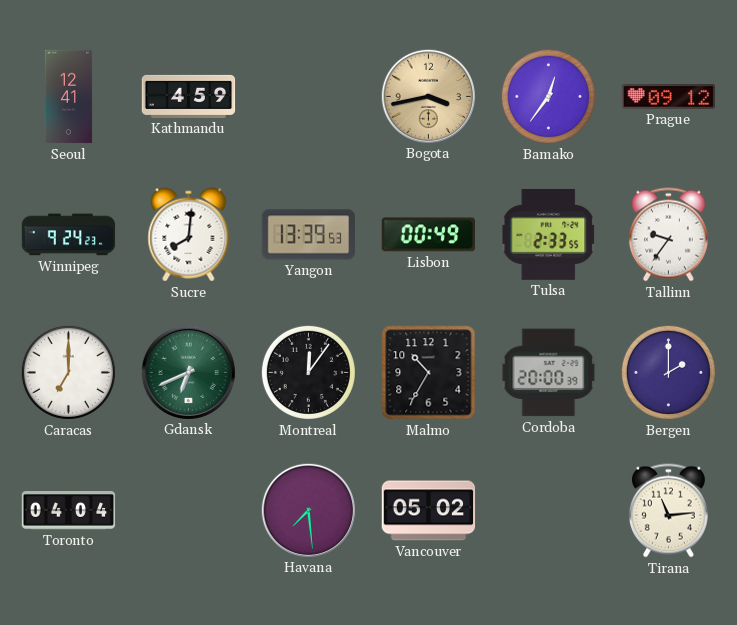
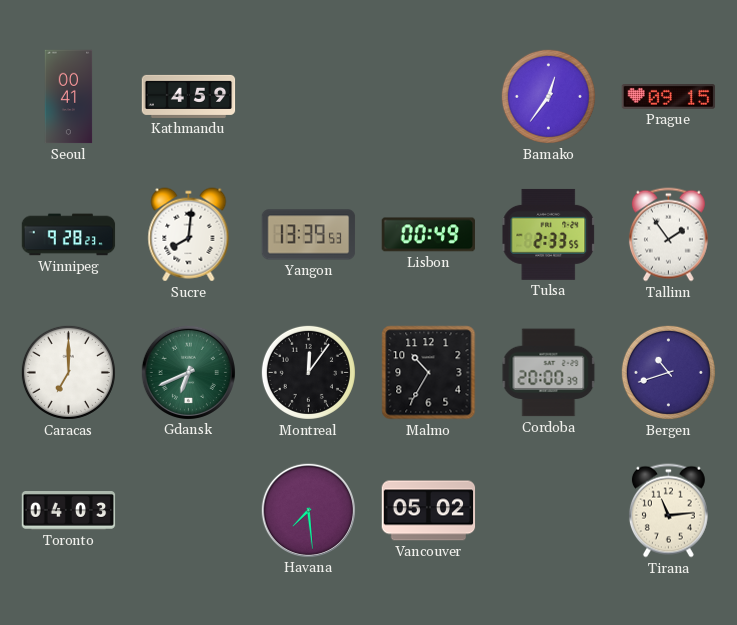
Seoul: 12:41 -> 00:41
Bogota: 3:43 -> none
Prague: 09:12 -> 09:15
Winnipeg: 9:24 -> 9:28
Tallinn: 9:36 -> 1:54
Bergen: 2:00 -> 10:42
Toronto: 04:04 -> 04:03
